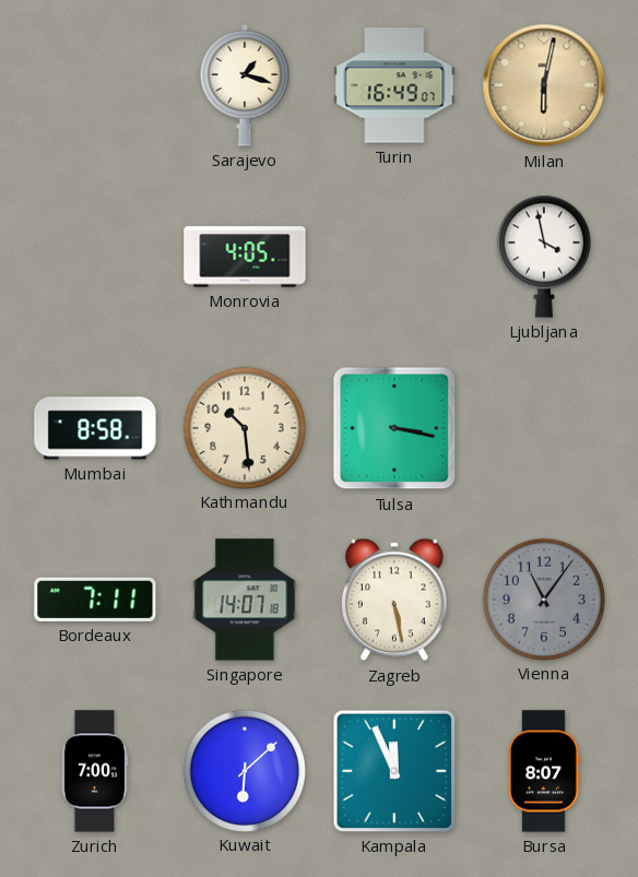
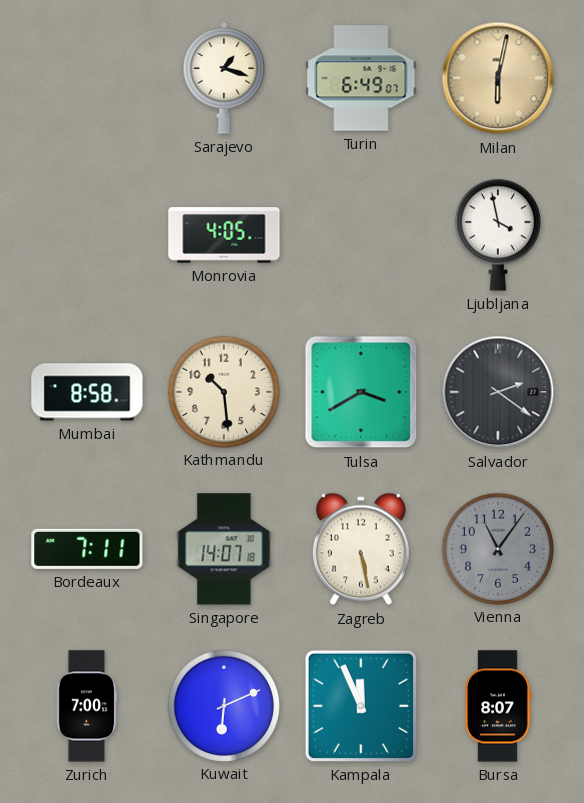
Turin: 16:49 -> 6:49
Tulsa: 3:17 -> 3:40
Salvador: none -> 2:21
Kuwait: 6:08 -> 6:11
